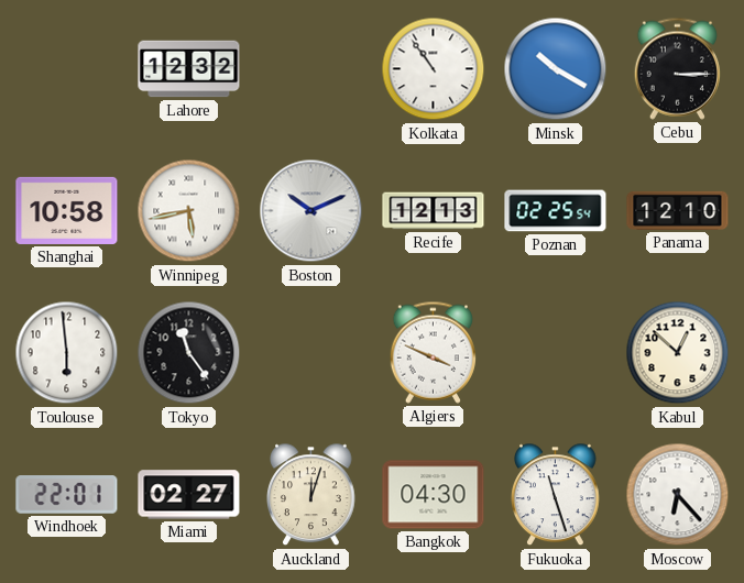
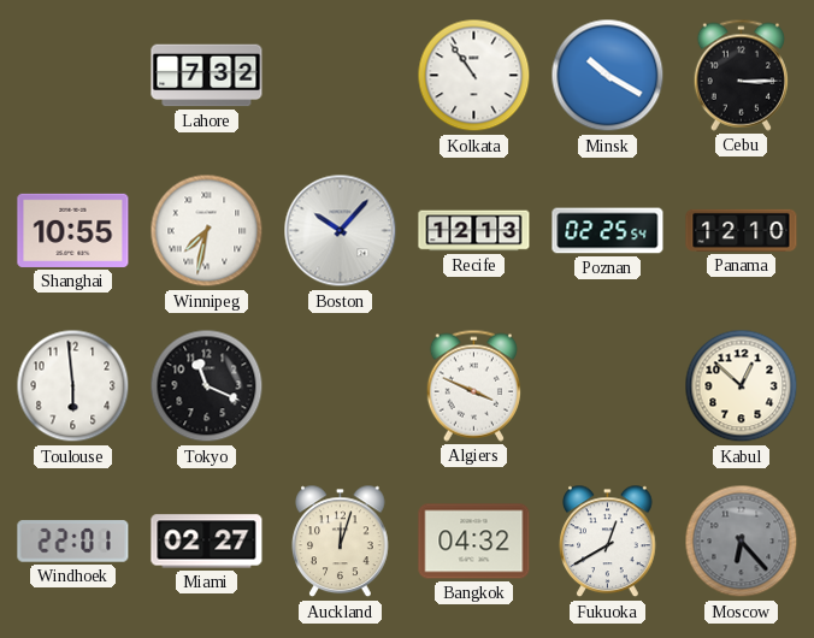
Lahore: 12:32 -> 7:32
Shanghai: 10:58 -> 10:55
Winnipeg: 5:43 -> 7:32
Boston: 10:11 -> 10:07
Tokyo: 11:24 -> 11:19
Bangkok: 04:30 -> 04:32
Fukuoka: 11:27 -> 12:40
Moscow dial: white -> grey
